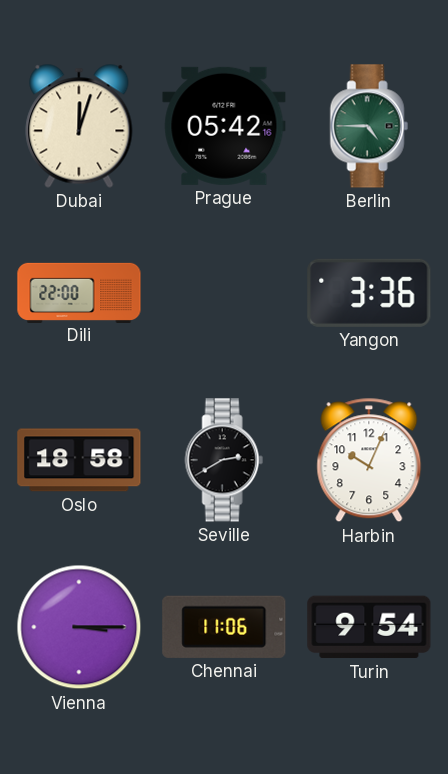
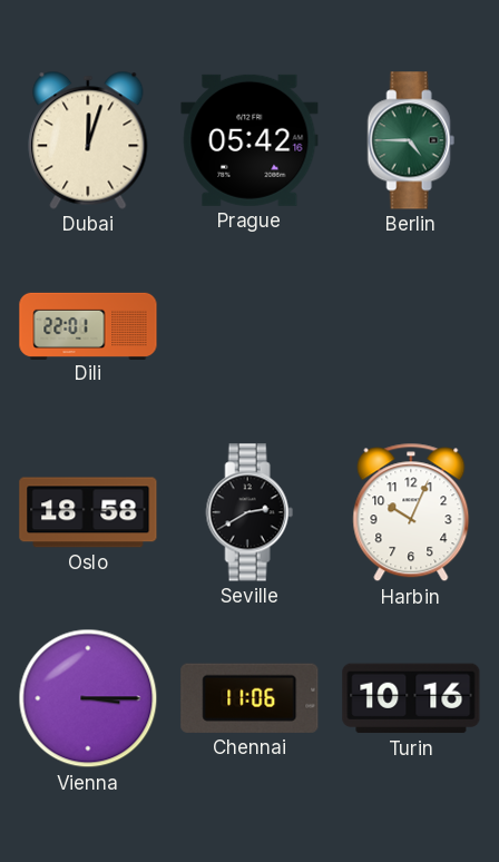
Dili: 22:00 -> 22:01
Yangon: 3:36 -> none
Turin: 9:54 -> 10:16
